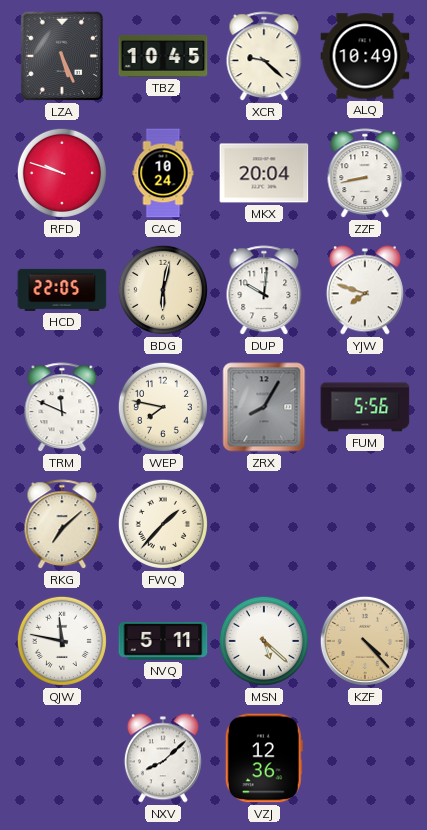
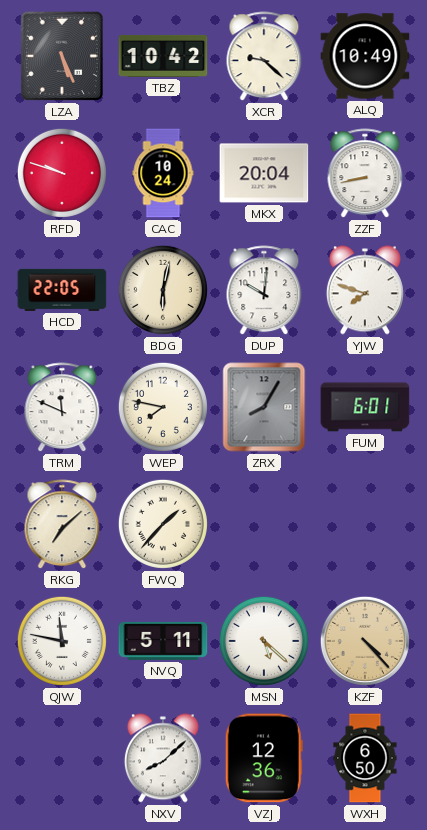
TBZ: 10:45 -> 10:42
FUM: 5:56 -> 6:01
WXH: none -> 6:50
